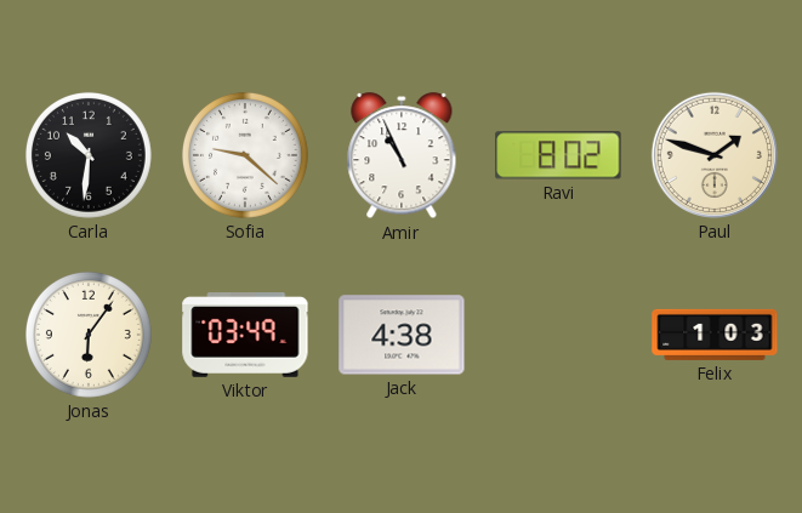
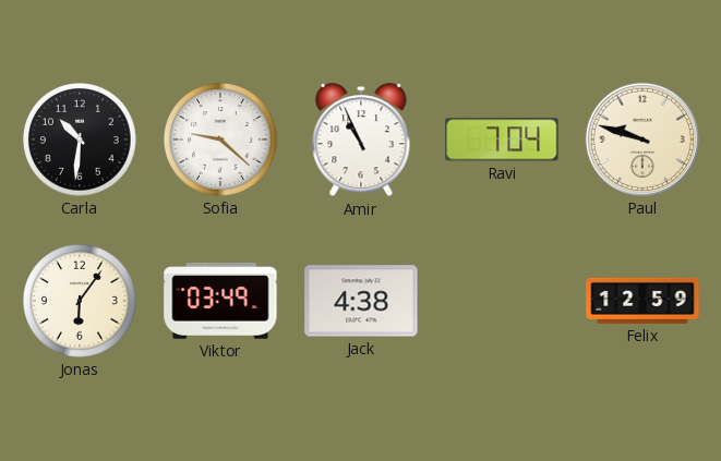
Ravi: 8:02 -> 7:04
Paul: 1:48 -> 9:48
Felix: 1:03 -> 12:59
